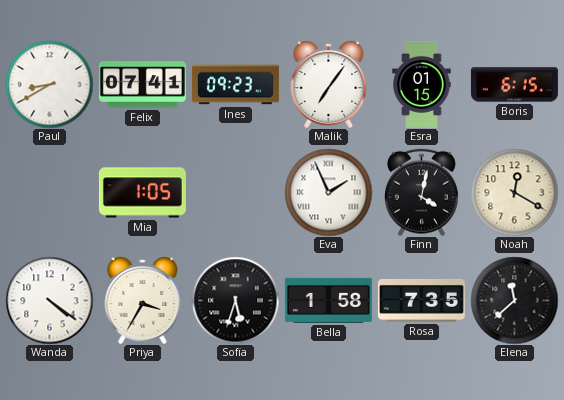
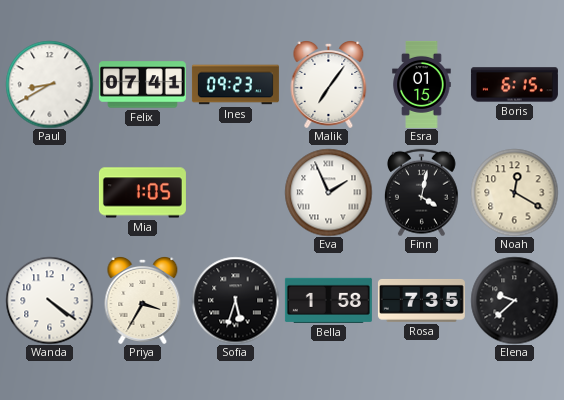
Elena: 11:38 -> 9:38
